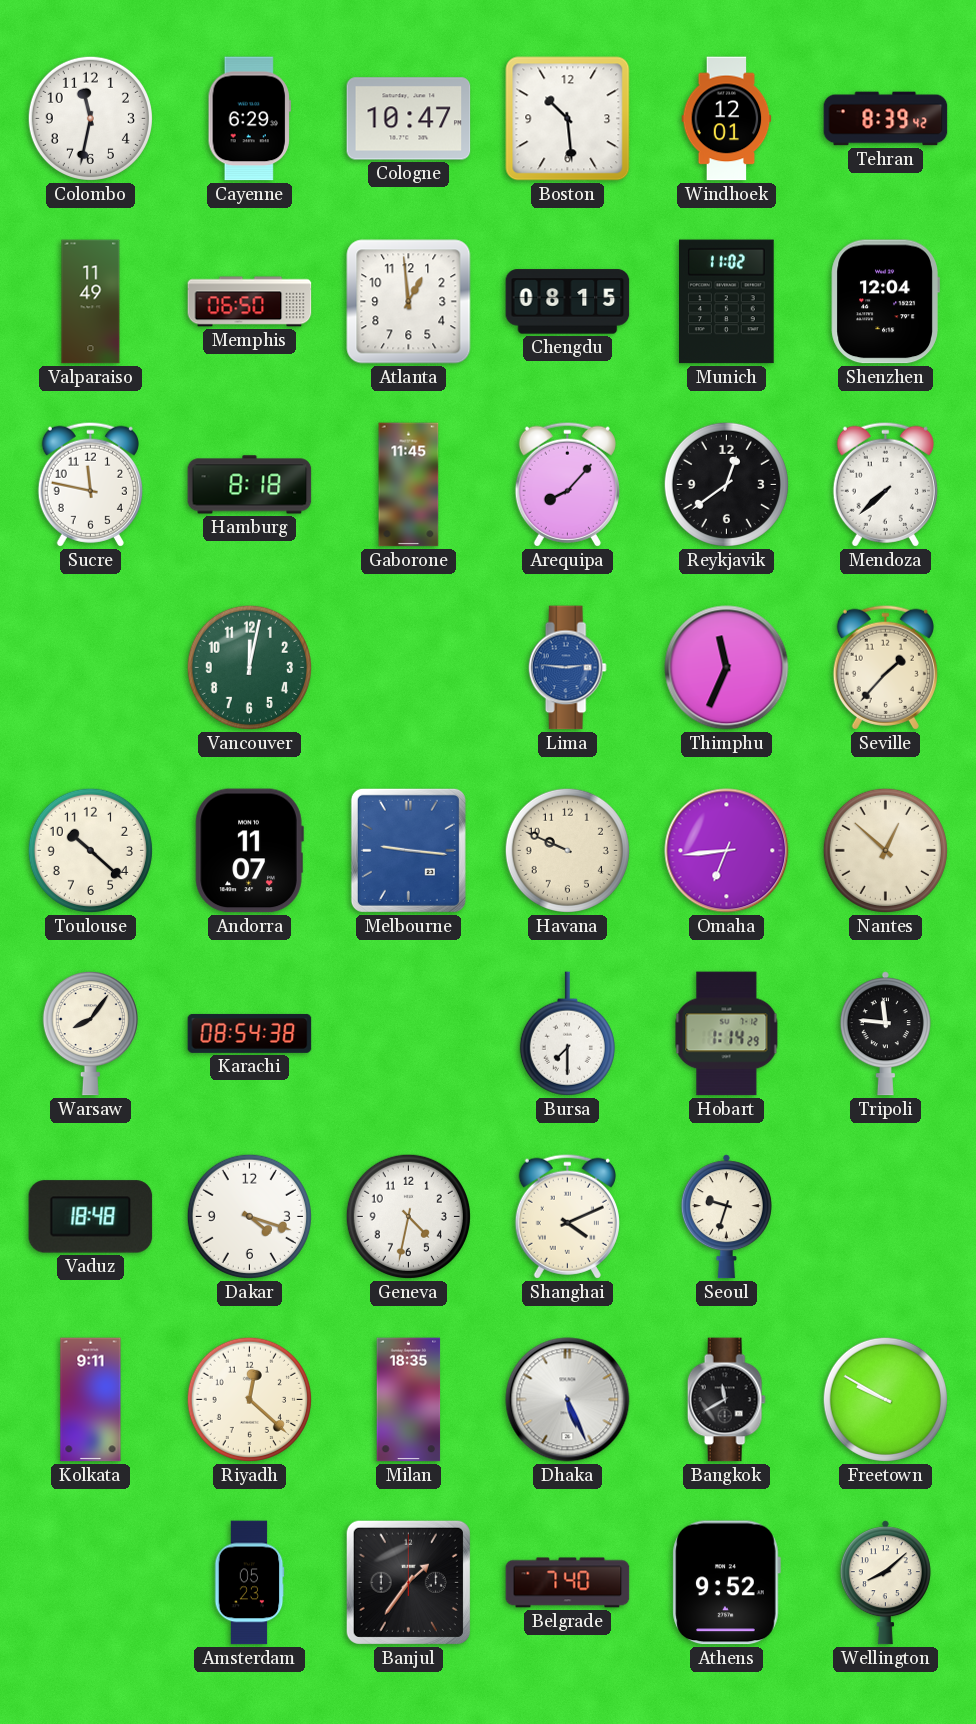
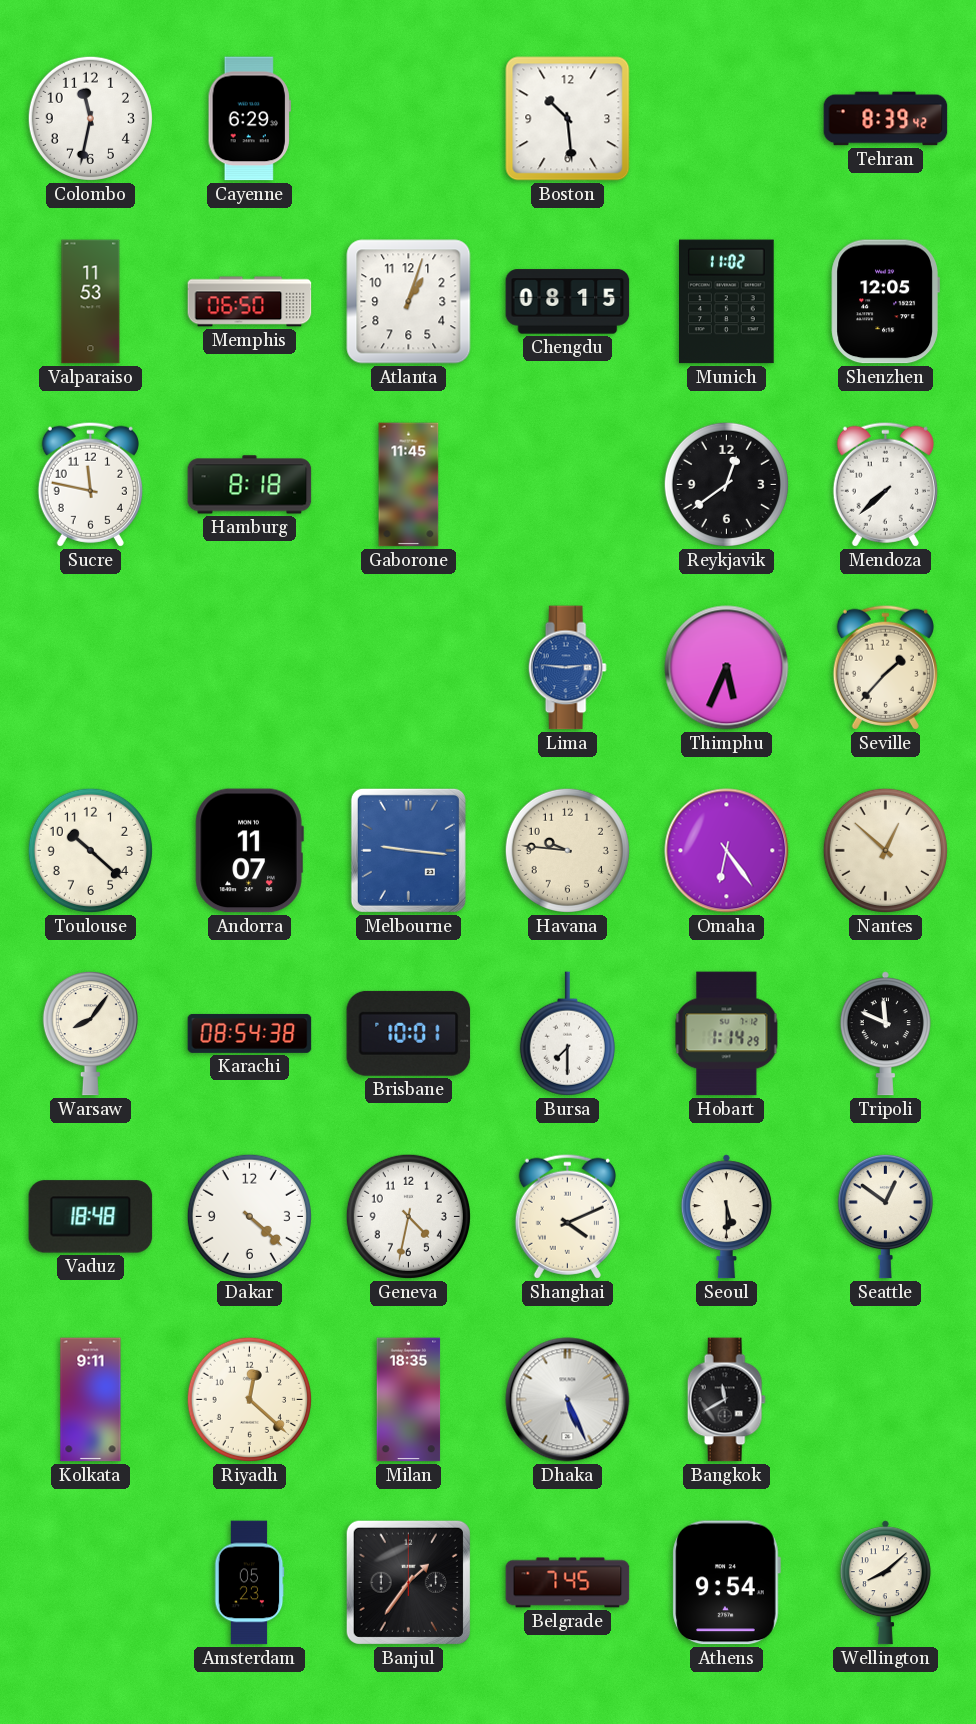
Cologne: 10:47 -> none
Windhoek: 12:01 -> none
Valparaiso: 11:49 -> 11:53
Atlanta: 12:59 -> 1:03
Shenzhen: 12:04 -> 12:05
Arequipa: 8:07 -> none
Vancouver: 12:02 -> none
Thimphu: 11:34 -> 5:34
Havana: 9:49 -> 9:46
Omaha: 6:44 -> 6:24
Brisbane: none -> 10:01
Tripoli: 11:46 -> 11:49
Dakar: 4:18 -> 4:22
Seoul: 9:33 -> 5:30
Seattle: none -> 12:51
Freetown: 9:50 -> none
Belgrade: 7:40 -> 7:45
Athens: 9:52 -> 9:54
